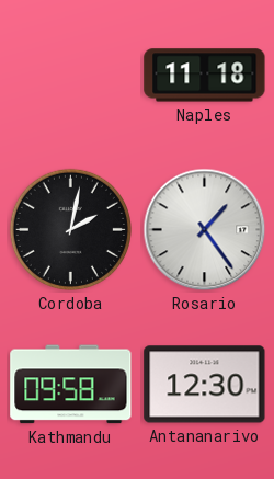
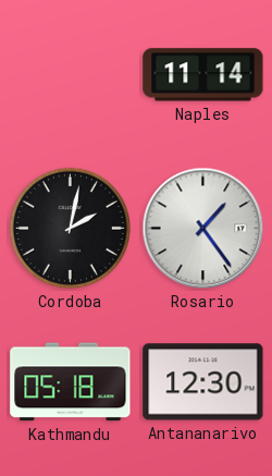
Naples: 11:18 -> 11:14
Kathmandu: 09:58 -> 05:18
